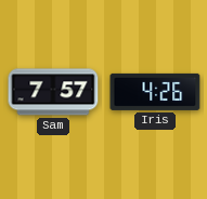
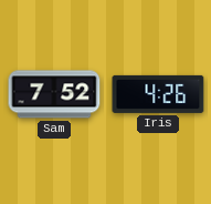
Sam: 7:57 -> 7:52
